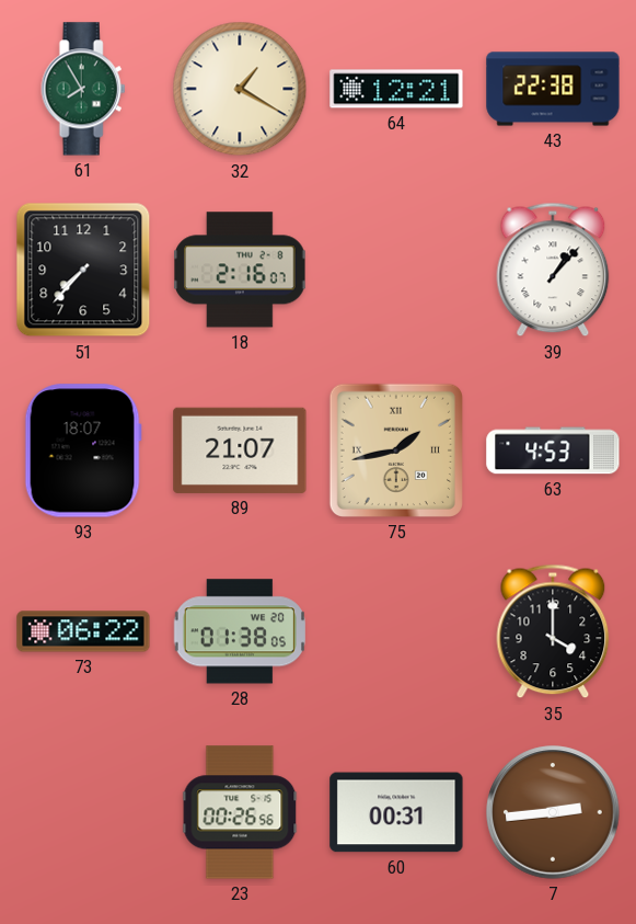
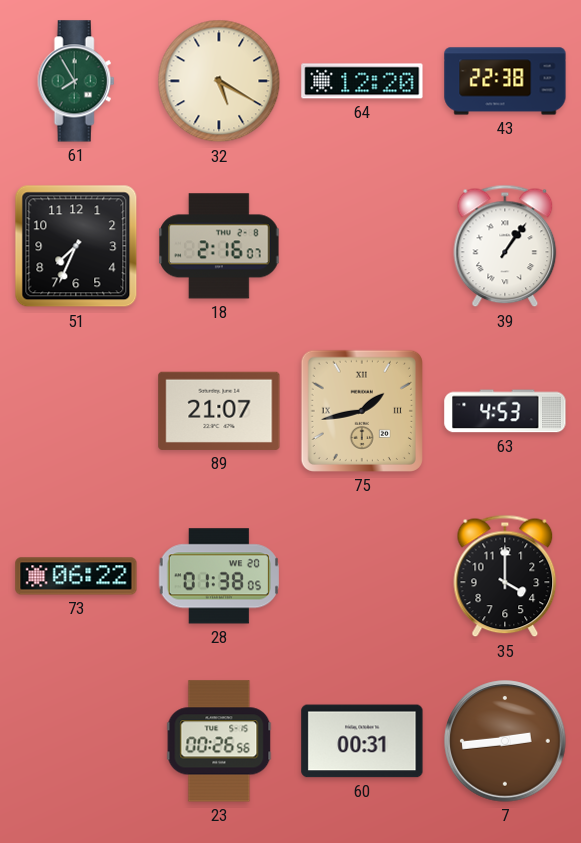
32: 1:20 -> 5:20
64: 12:21 -> 12:20
51: 7:37 -> 7:34
39: 1:07 -> 1:06
93: 18:07 -> none
